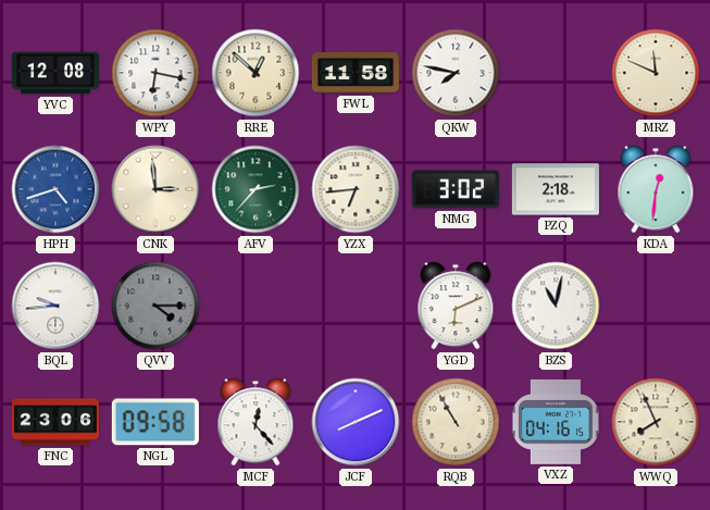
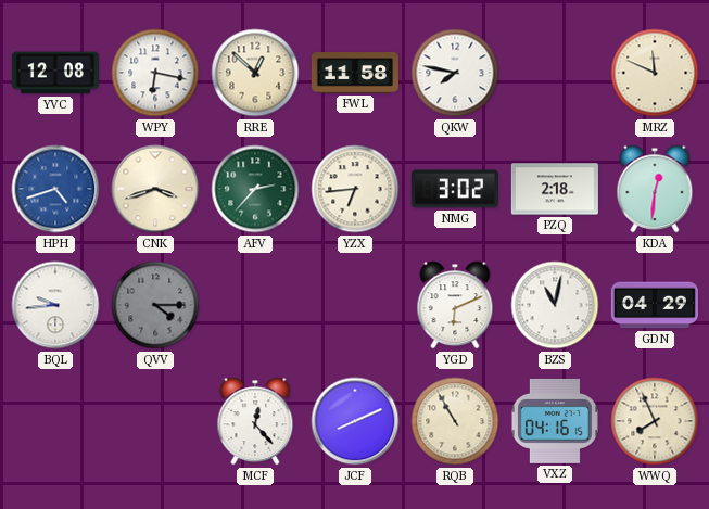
CNK: 2:59 -> 3:42
GDN: none -> 04:29
FNC: 23:06 -> none
NGL: 09:58 -> none
